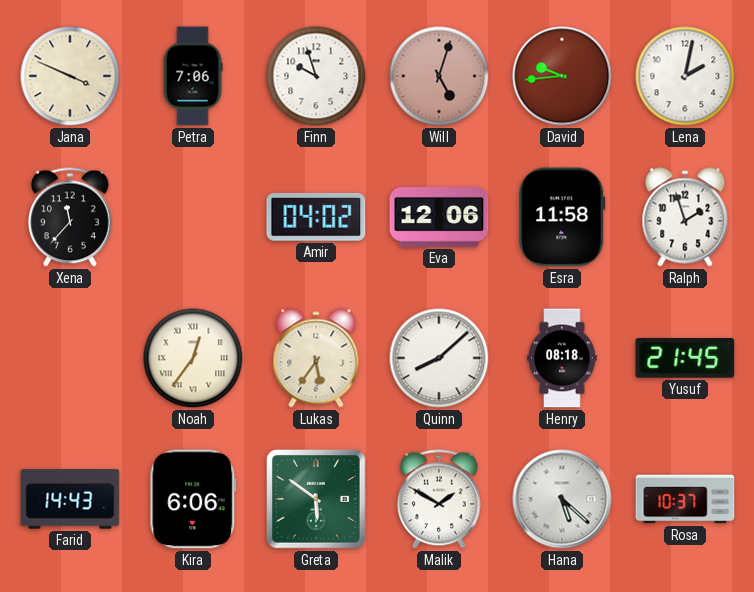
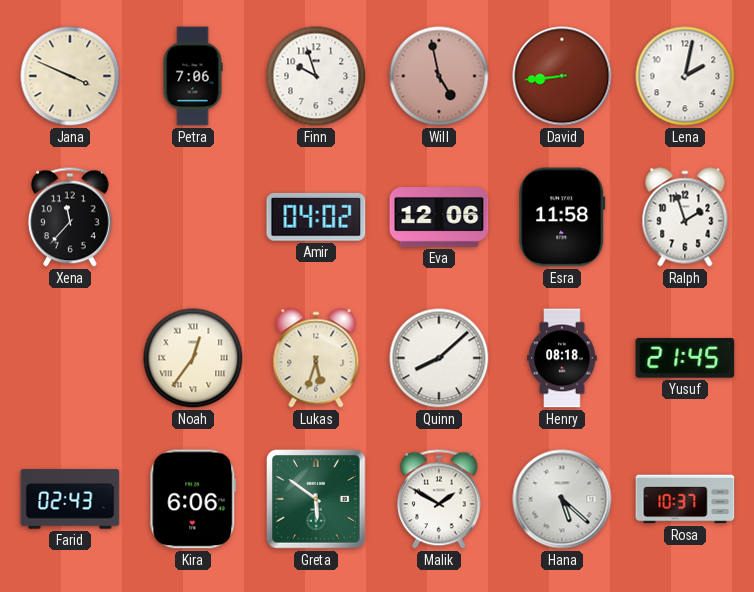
Will: 5:03 -> 4:58
David: 9:44 -> 8:44
Lukas: 5:36 -> 5:33
Farid: 14:43 -> 02:43
